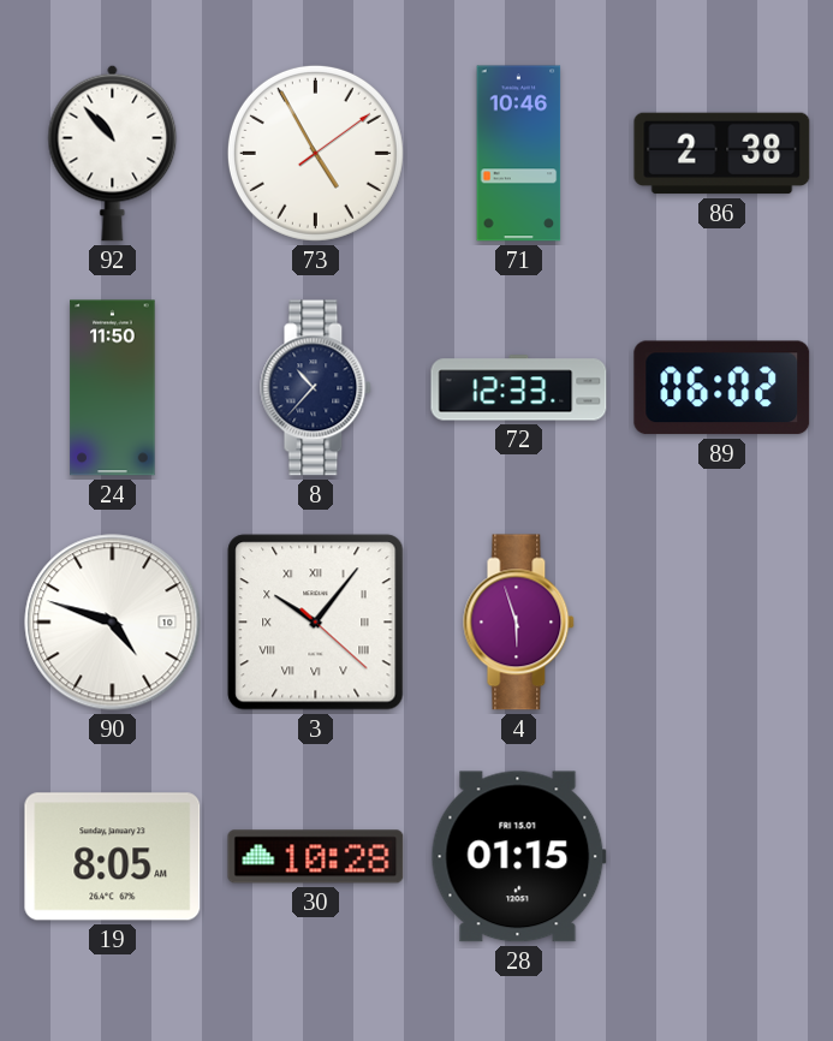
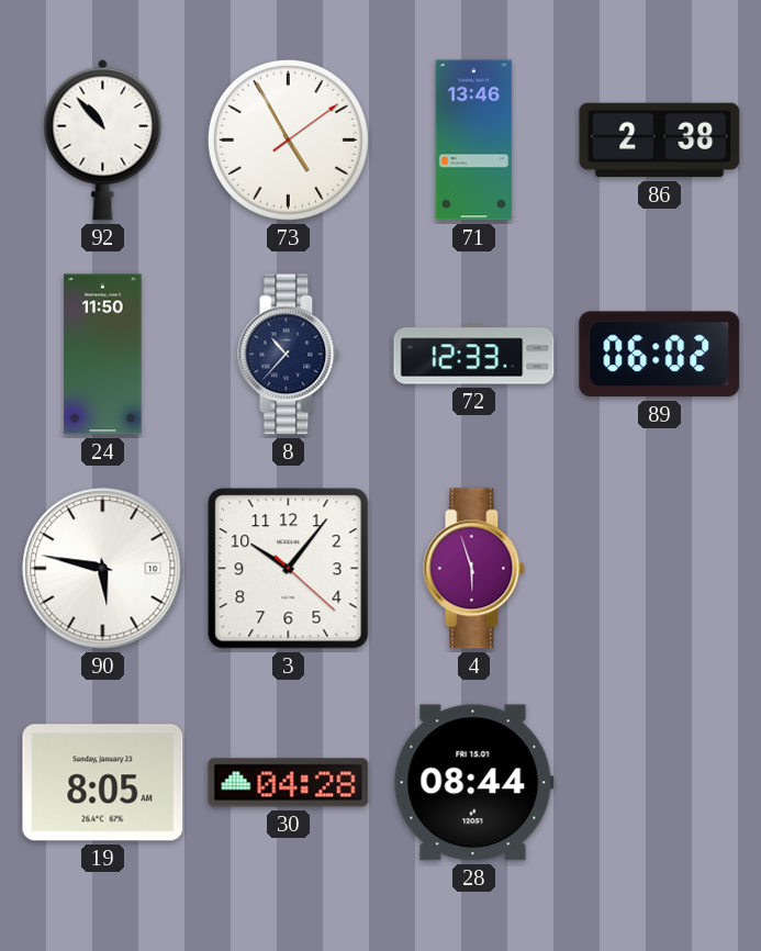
71: 10:46 -> 13:46
90: 4:48 -> 5:47
3 numerals: Roman -> Arabic
30: 10:28 -> 04:28
28: 01:15 -> 08:44
